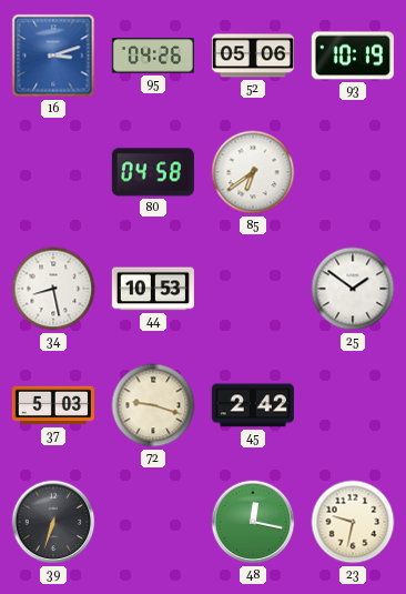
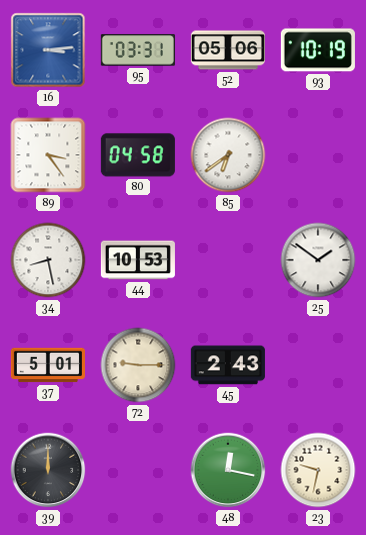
16: 3:12 -> 3:14
95: 04:26 -> 03:31
89: none -> 3:24
37: 5:03 -> 5:01
72: 9:18 -> 9:15
45: 2:42 -> 2:43
39: 6:33 -> 12:00
